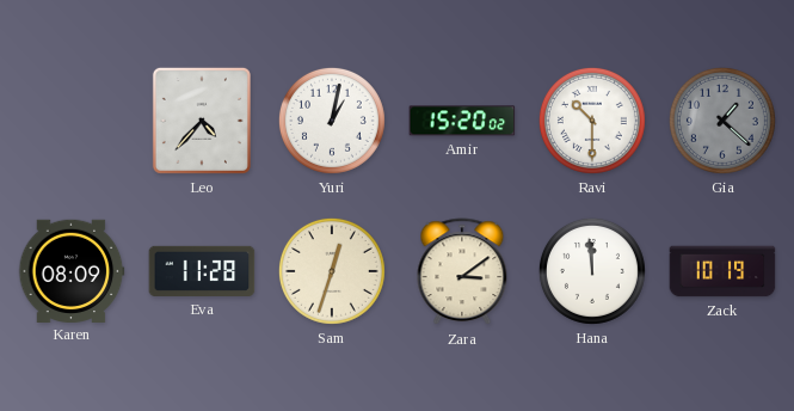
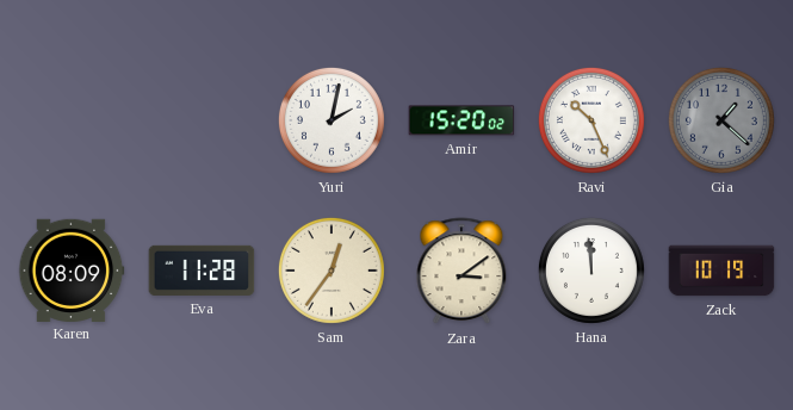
Leo: 4:37 -> none
Yuri: 1:02 -> 2:02
Ravi: 10:30 -> 10:26
Sam: 12:33 -> 12:36
